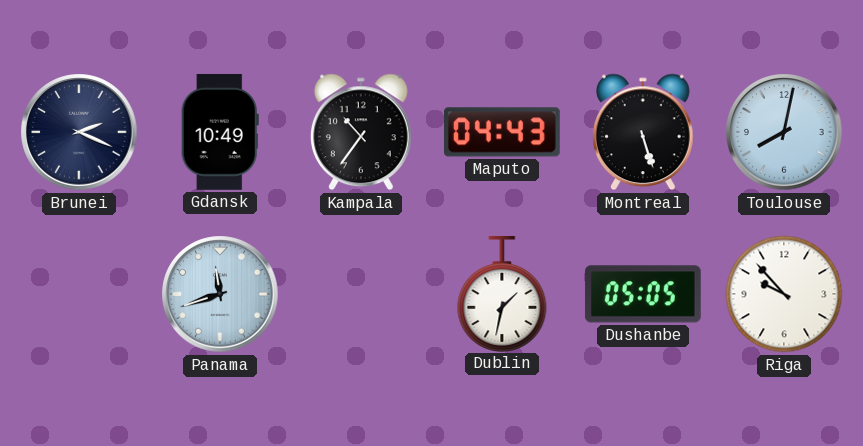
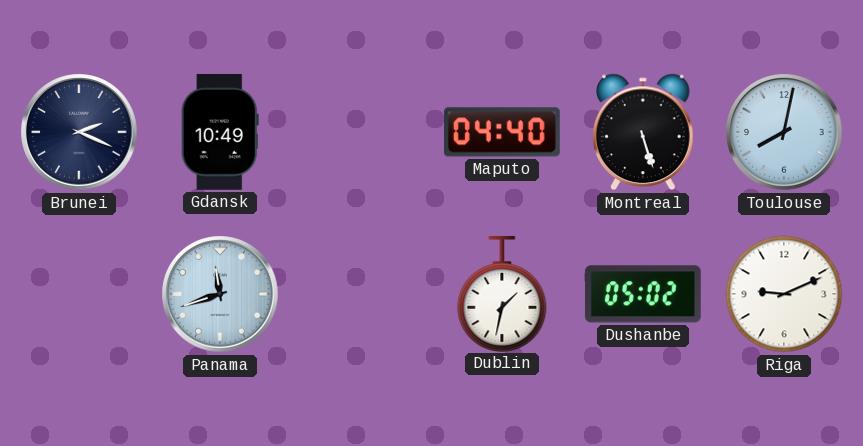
Kampala: 10:36 -> none
Maputo: 04:43 -> 04:40
Dushanbe: 05:05 -> 05:02
Riga: 9:53 -> 9:11
